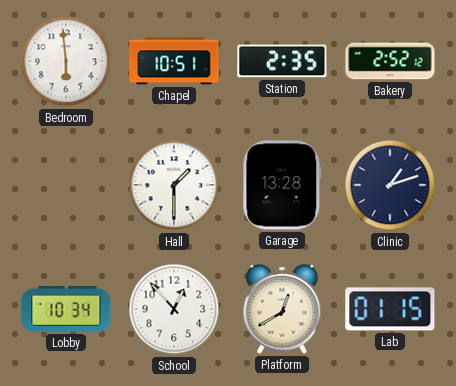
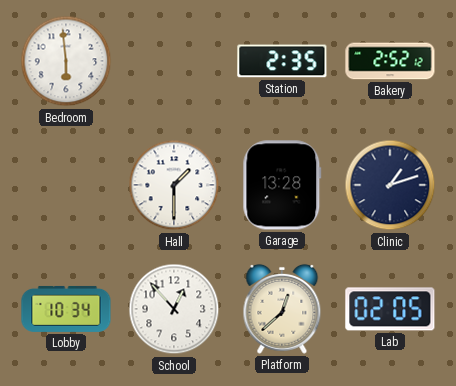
Chapel: 10:51 -> none
Platform: 12:40 -> 12:38
Lab: 01:15 -> 02:05
